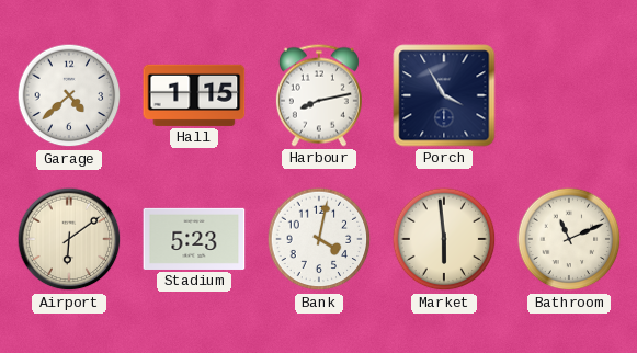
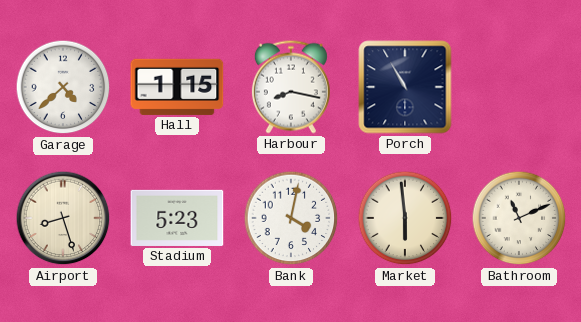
Harbour: 8:13 -> 8:17
Porch: 3:55 -> 10:55
Airport: 6:09 -> 8:27
